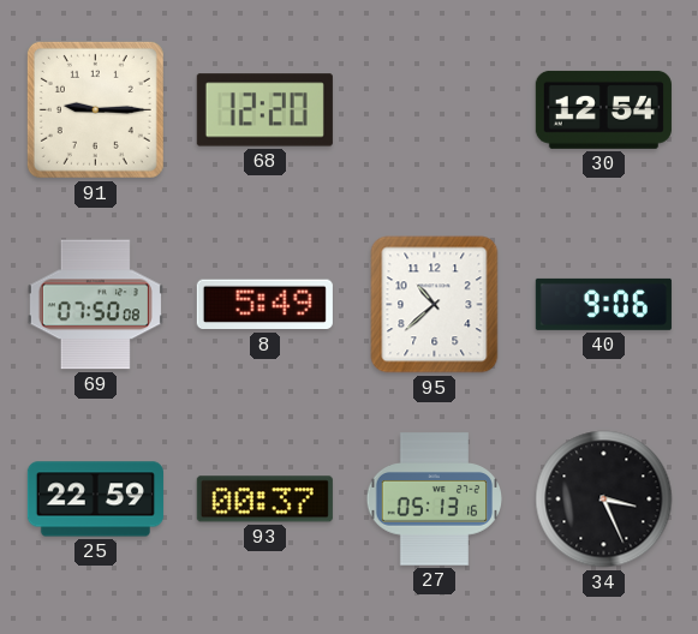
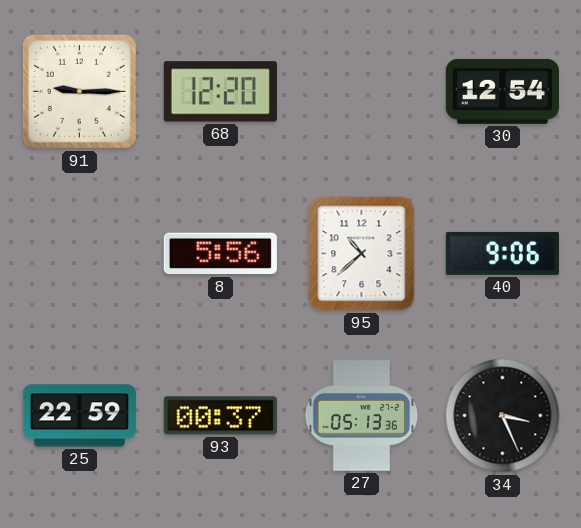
69: 07:50 -> none
8: 5:49 -> 5:56
27: 05:13:16 -> 05:13:36
